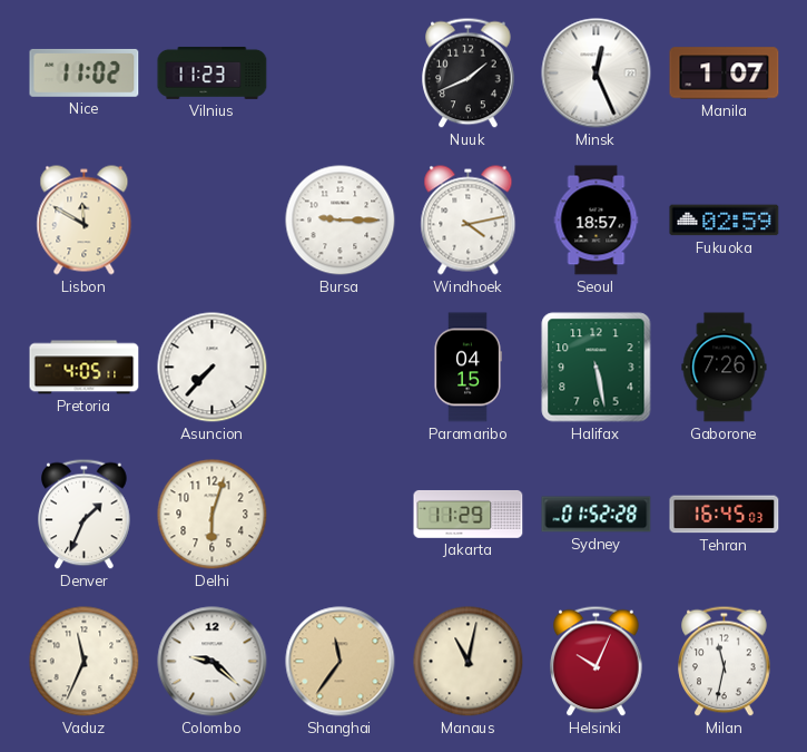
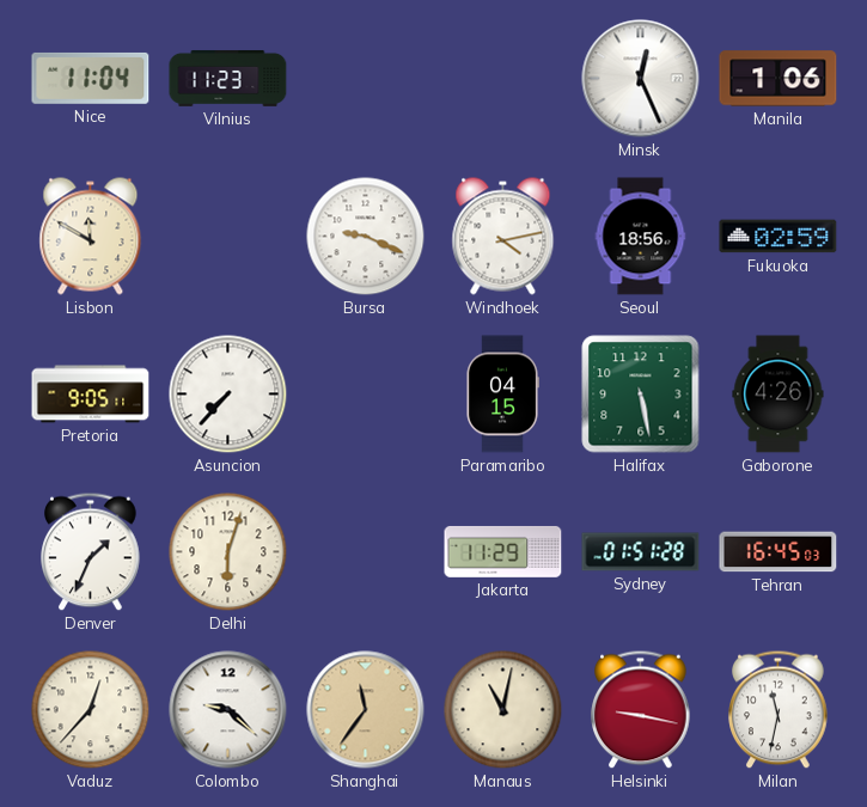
Nice: 11:02 -> 11:04
Nuuk: 1:41 -> none
Manila: 1:07 -> 1:06
Bursa: 9:15 -> 9:19
Seoul: 18:57 -> 18:56
Pretoria: 4:05 -> 9:05
Gaborone: 7:26 -> 4:26
Sydney: 01:52 -> 01:51
Vaduz: 11:34 -> 12:37
Helsinki: 10:04 -> 9:17
